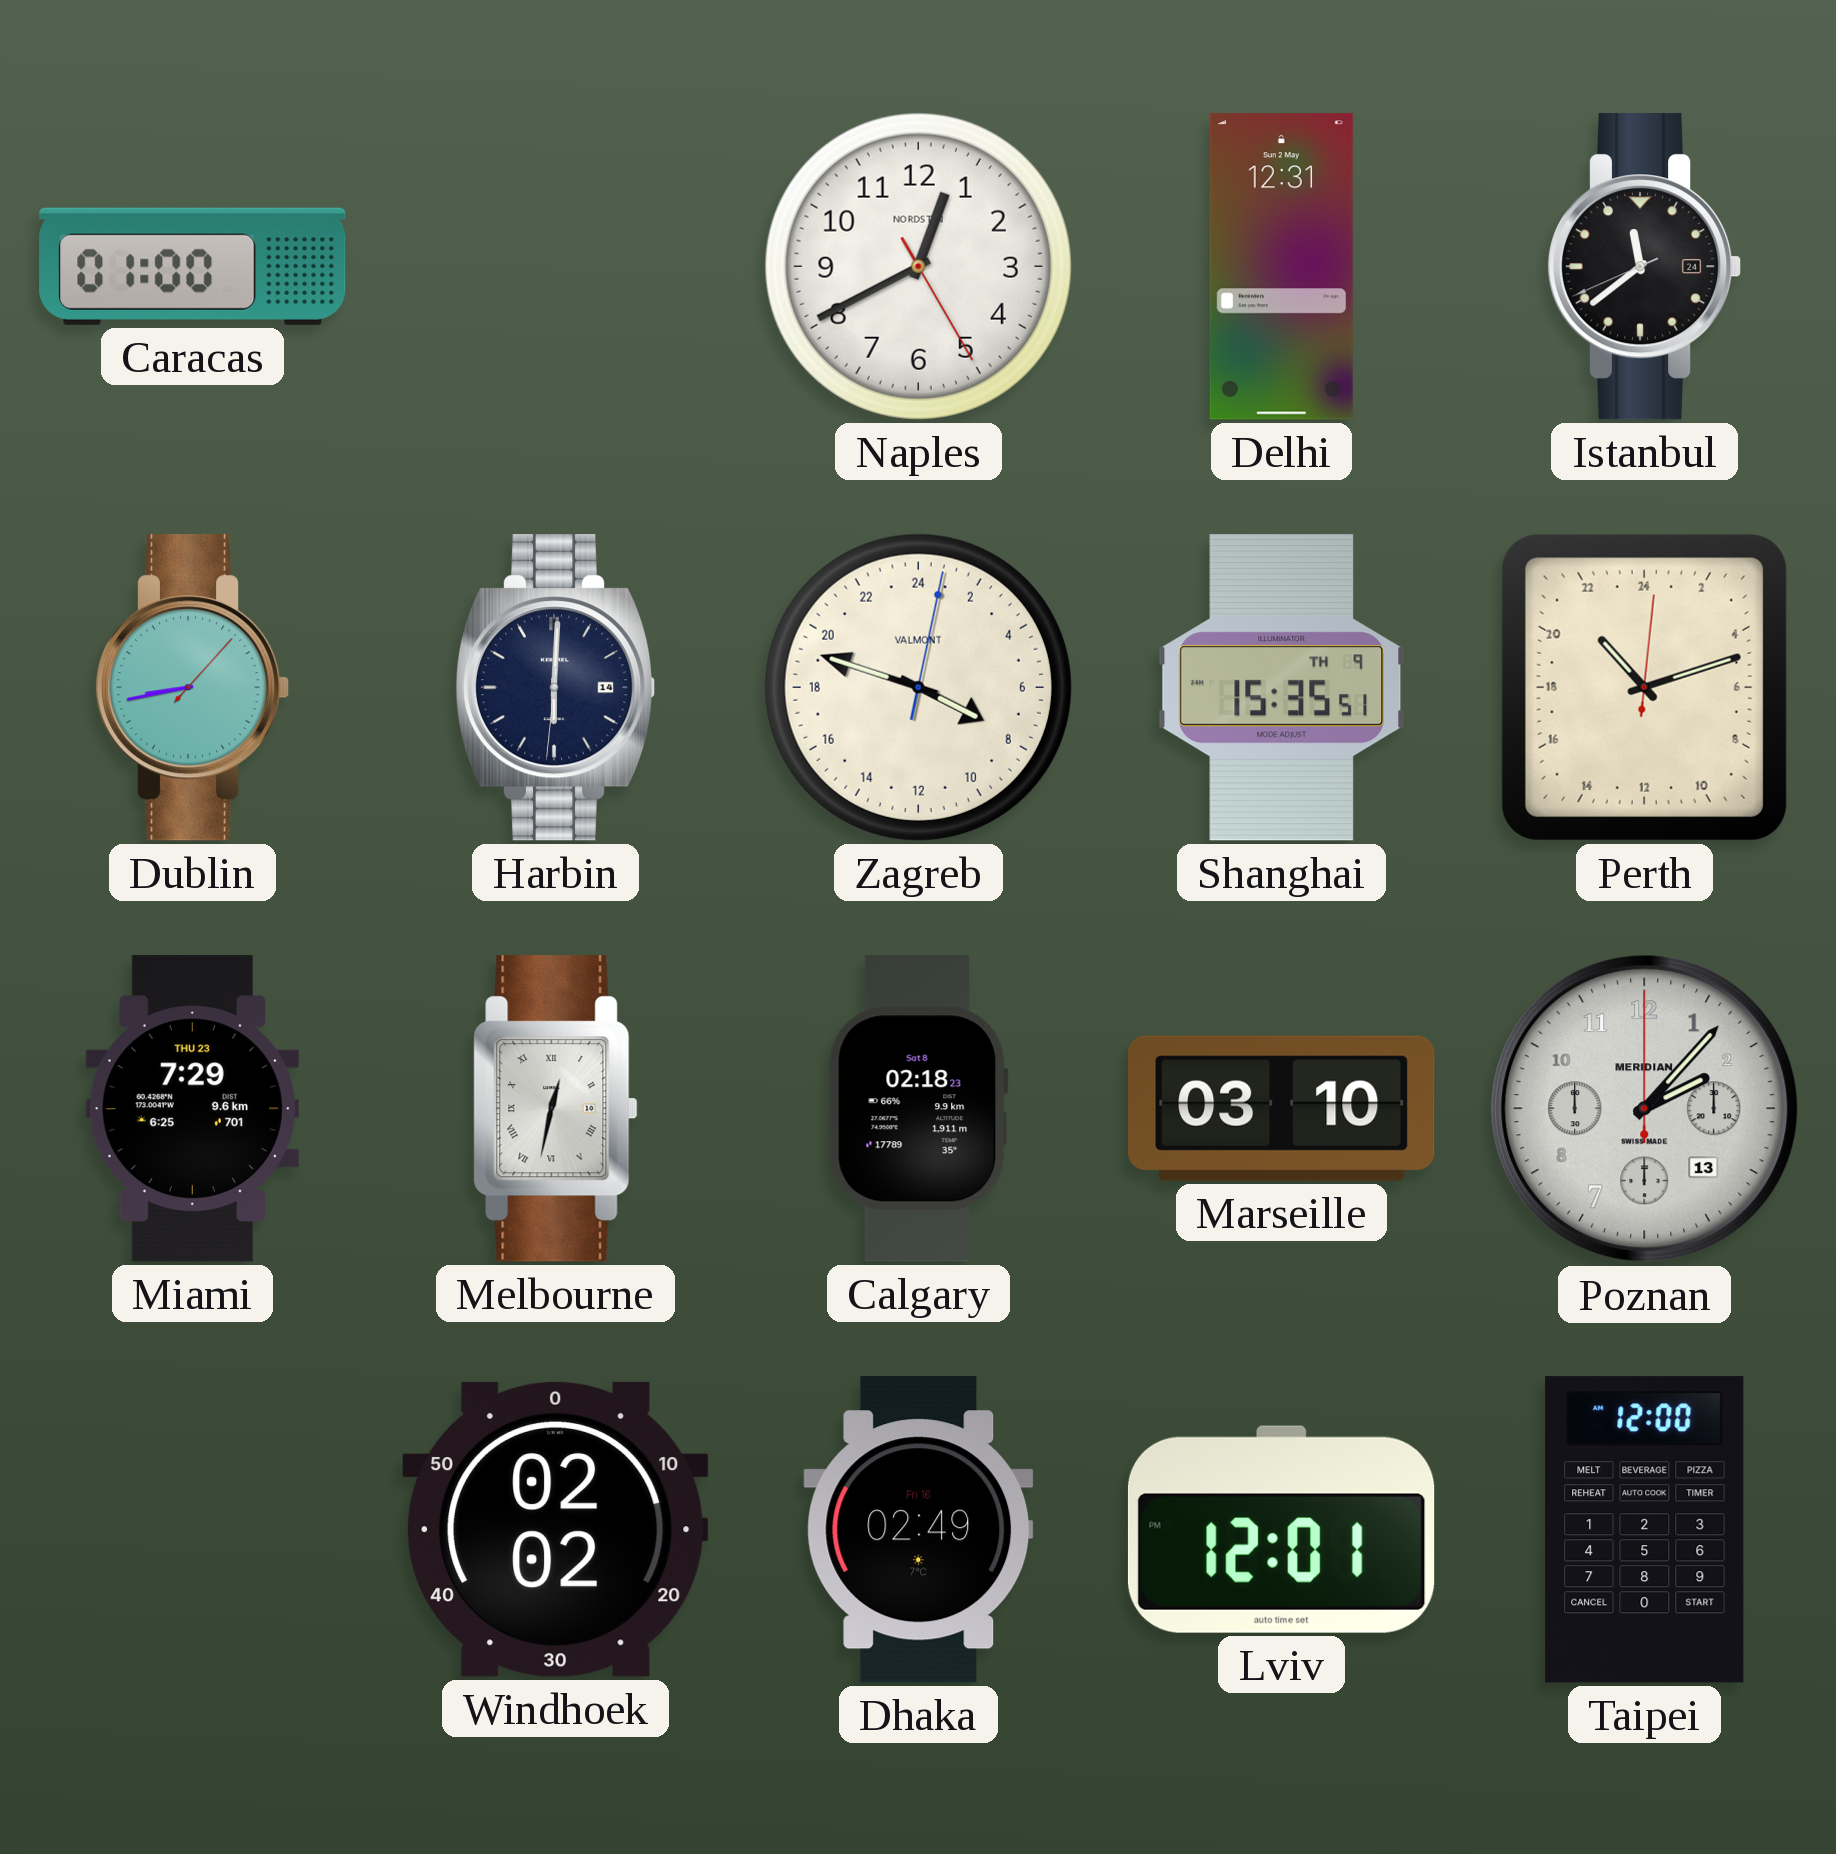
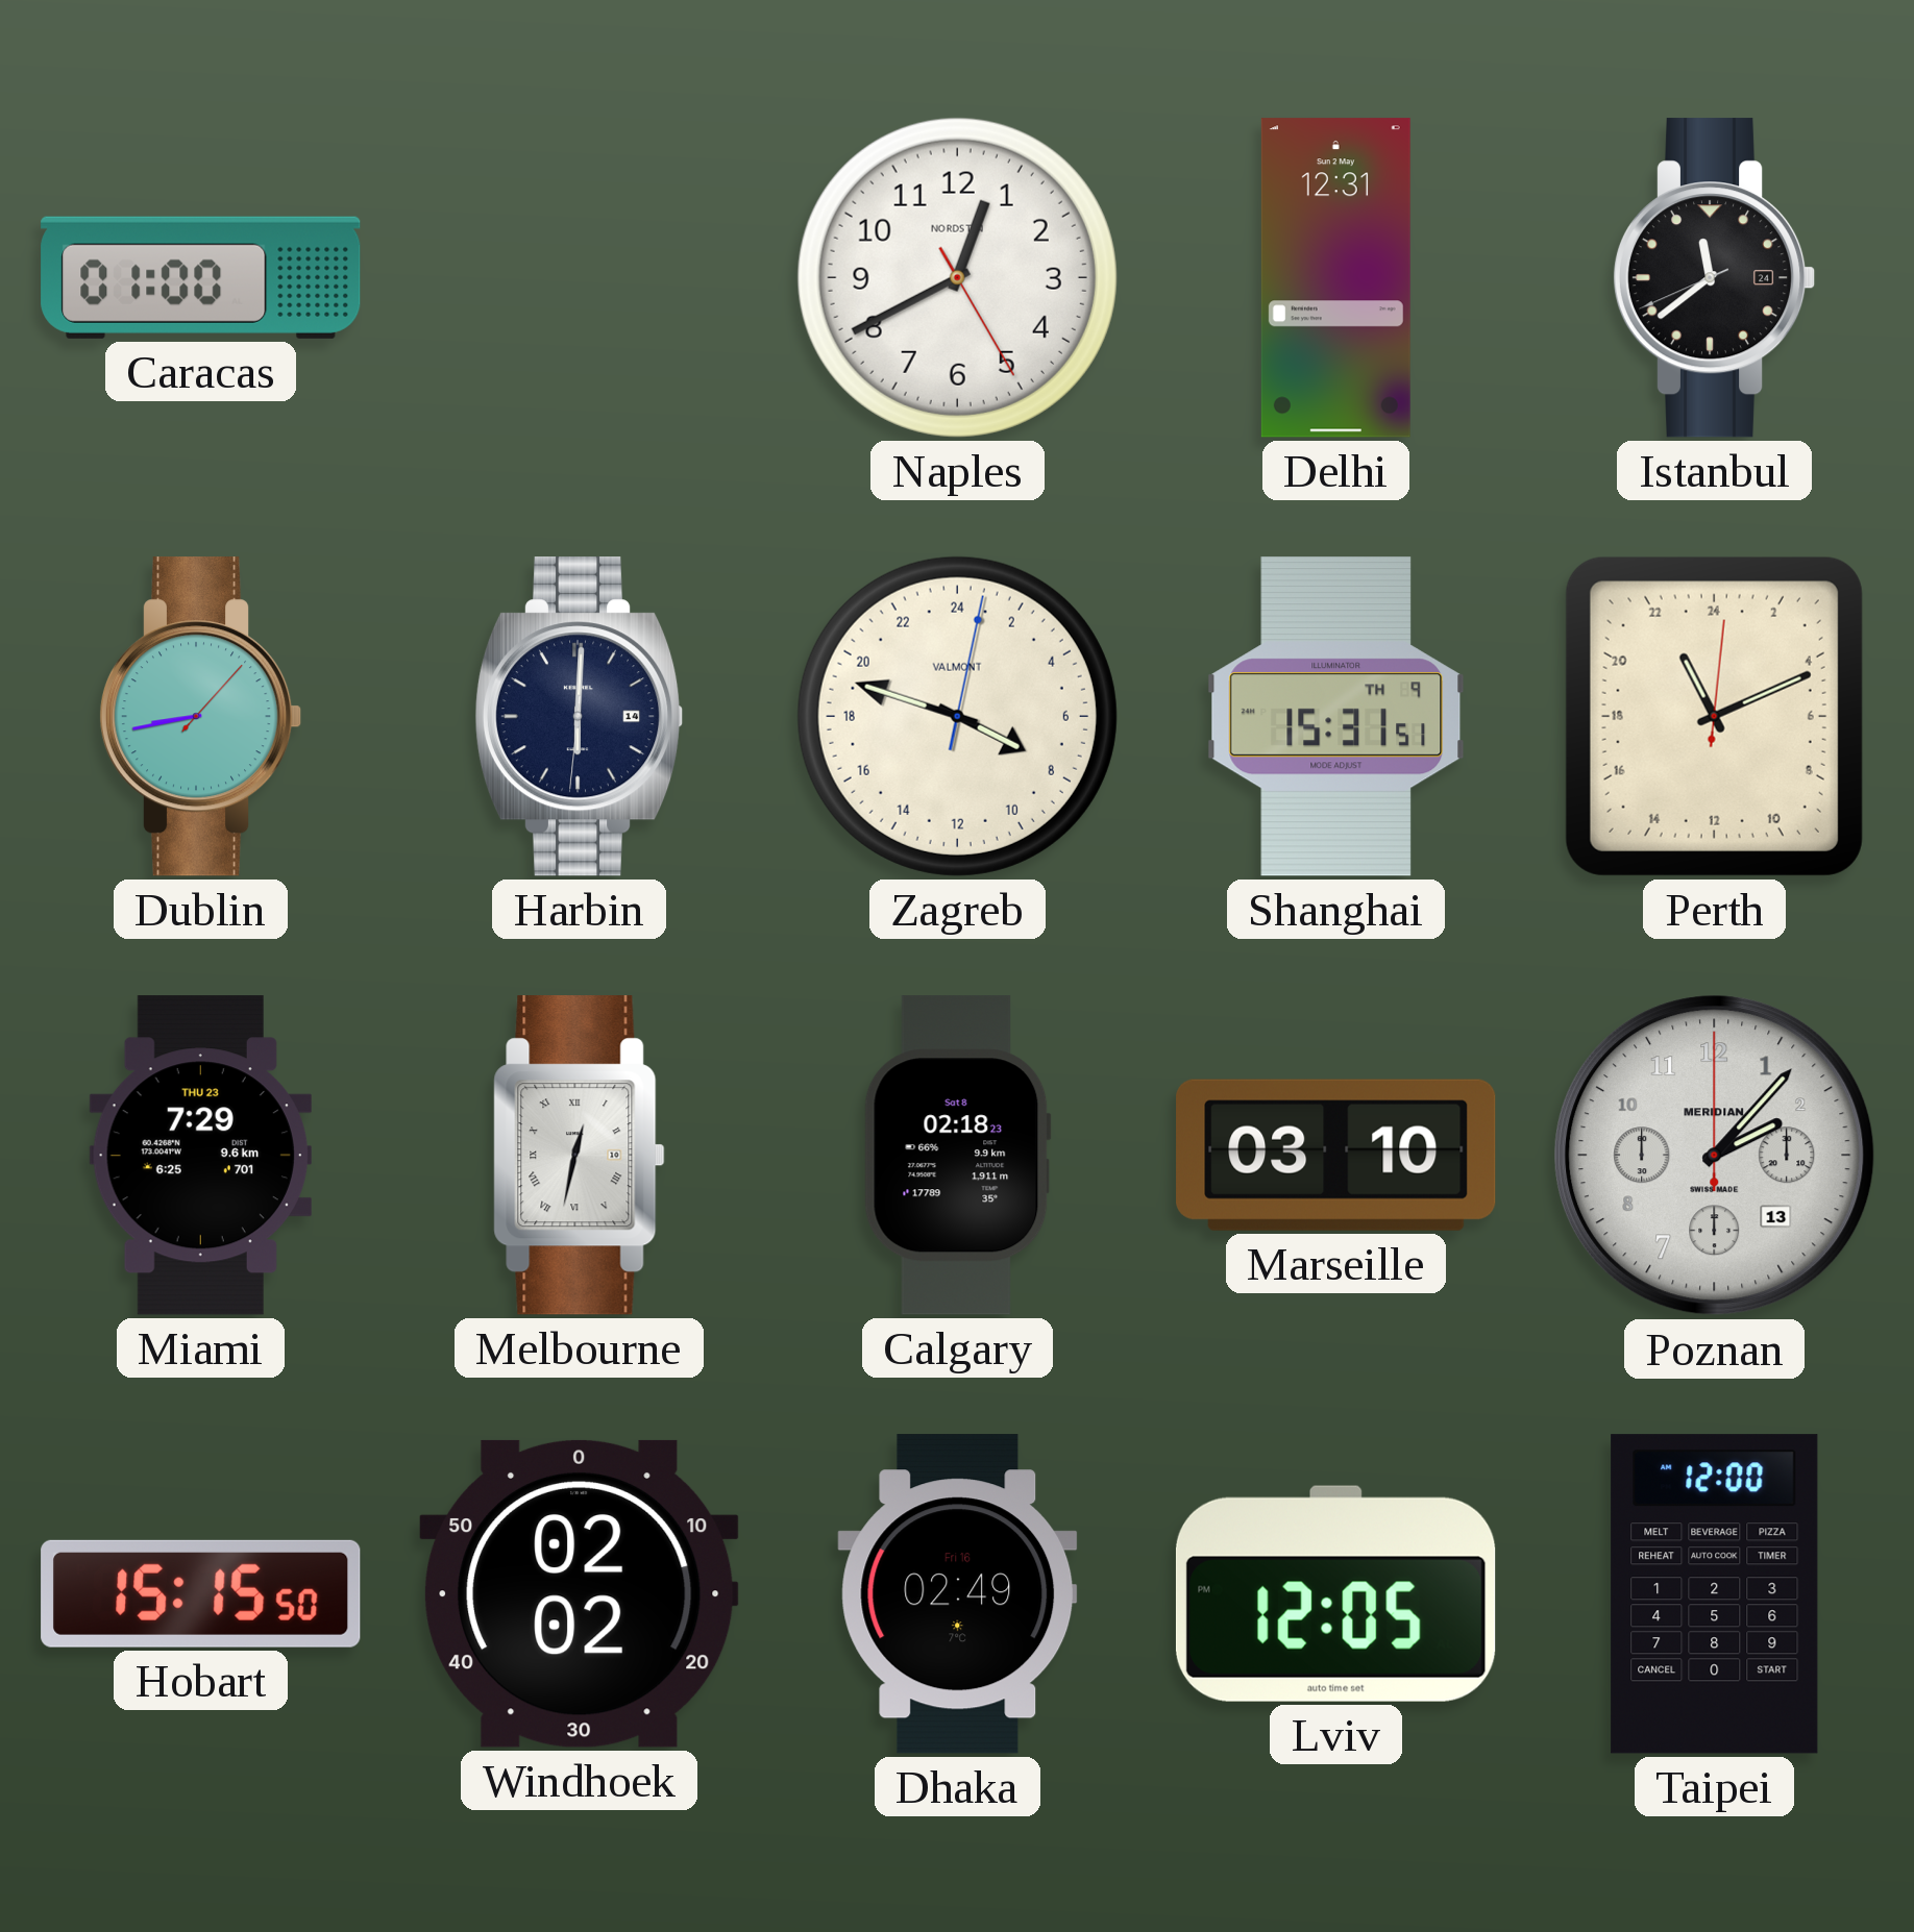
Shanghai: 15:35 -> 15:31
Perth: 21:12 -> 22:11
Hobart: none -> 15:15
Lviv: 12:01 -> 12:05
